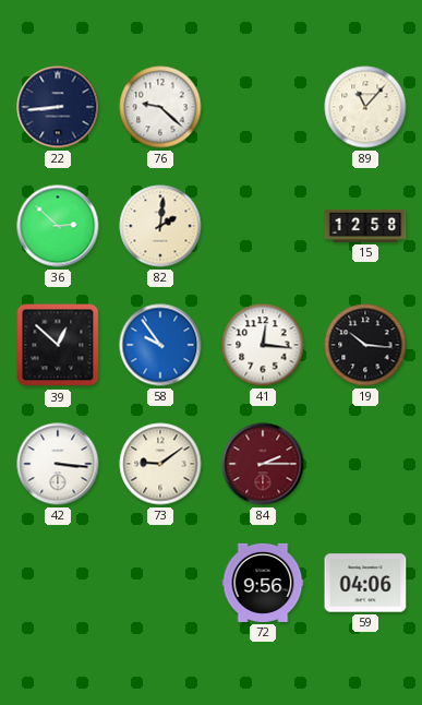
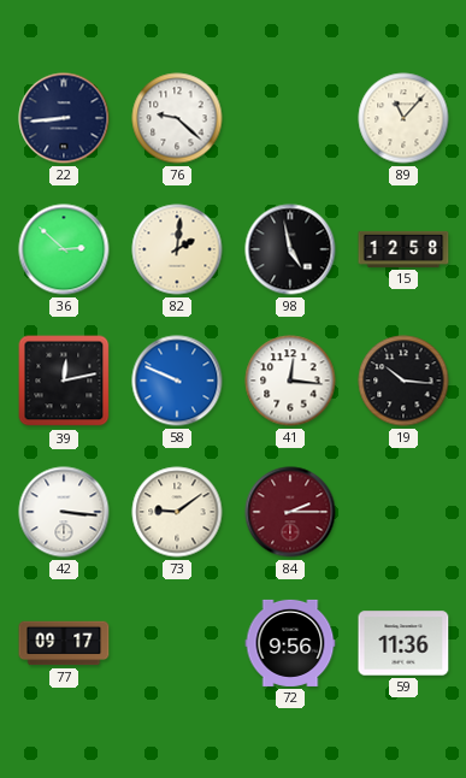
98: none -> 4:58
39: 12:52 -> 12:13
58: 9:54 -> 9:49
77: none -> 09:17
59: 04:06 -> 11:36
